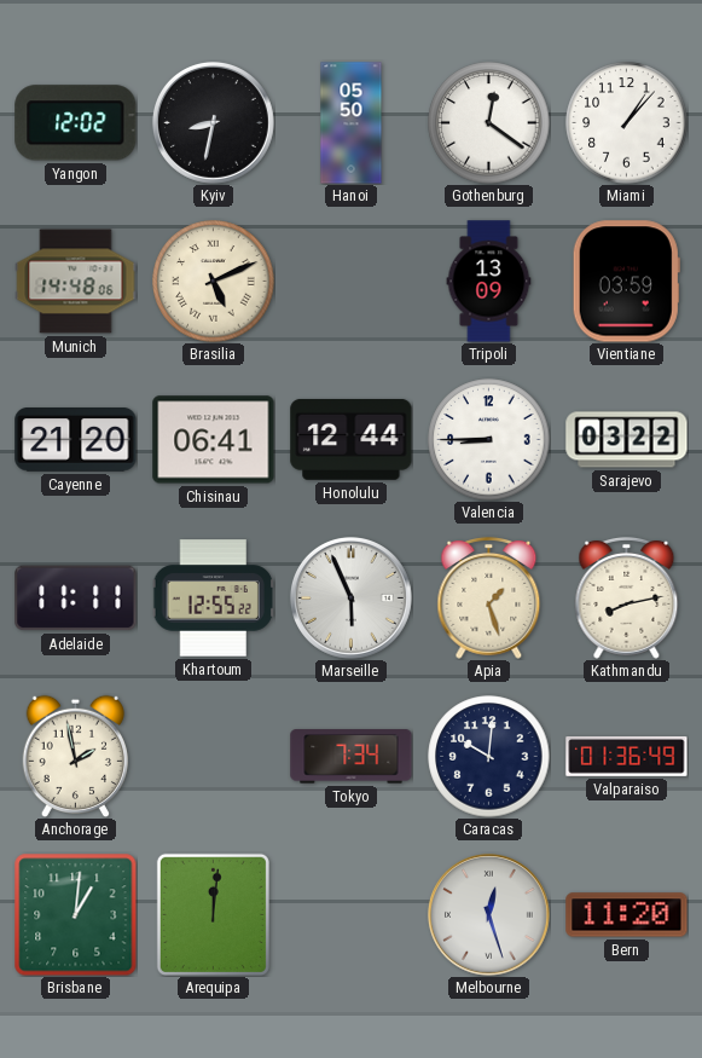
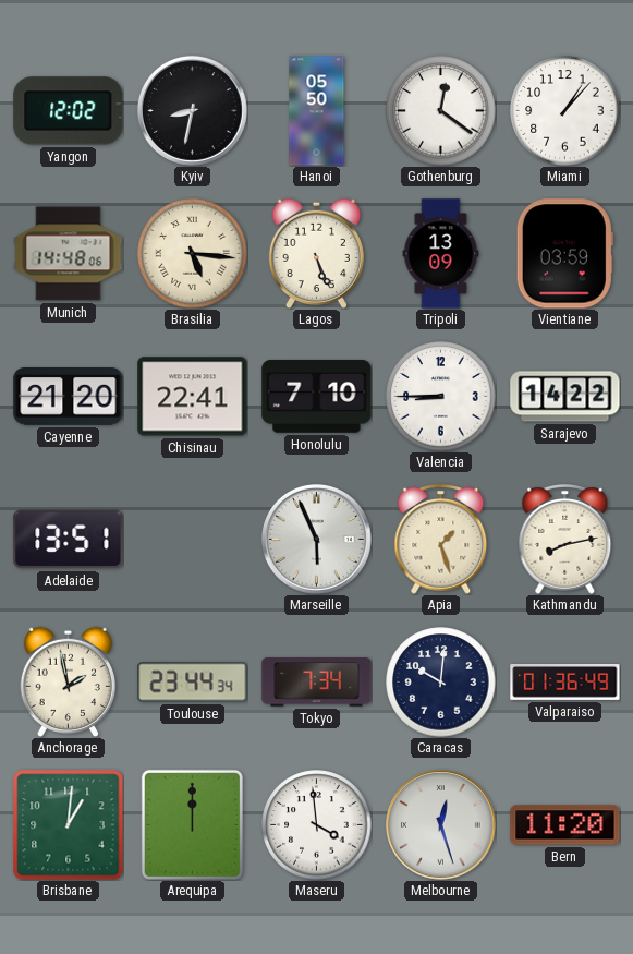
Brasilia: 5:11 -> 5:16
Lagos: none -> 5:26
Chisinau: 06:41 -> 22:41
Honolulu: 12:44 -> 7:10
Sarajevo: 03:22 -> 14:22
Adelaide: 11:11 -> 13:51
Khartoum: 12:55 -> none
Toulouse: none -> 23:44
Arequipa: 12:01 -> 12:00
Maseru: none -> 3:59
